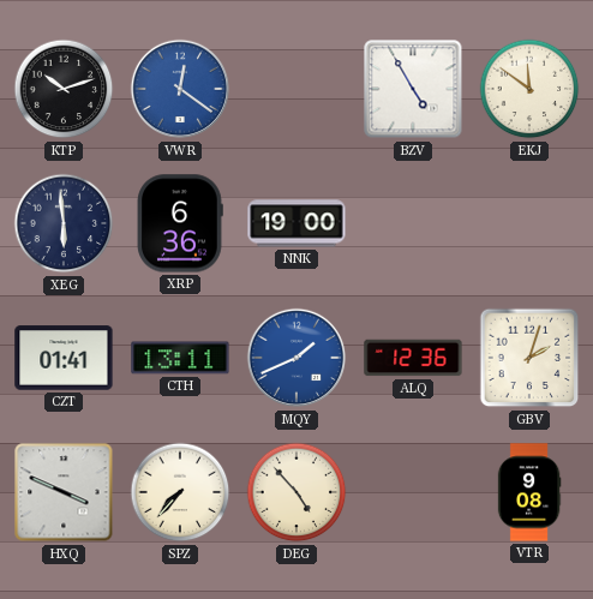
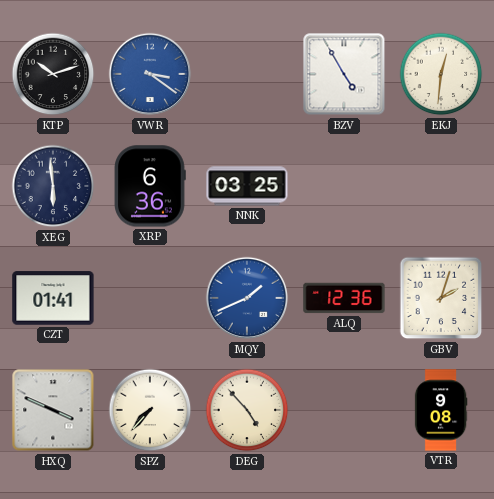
VWR: 12:21 -> 3:21
EKJ: 11:51 -> 12:31
NNK: 19:00 -> 03:25
CTH: 13:11 -> none
